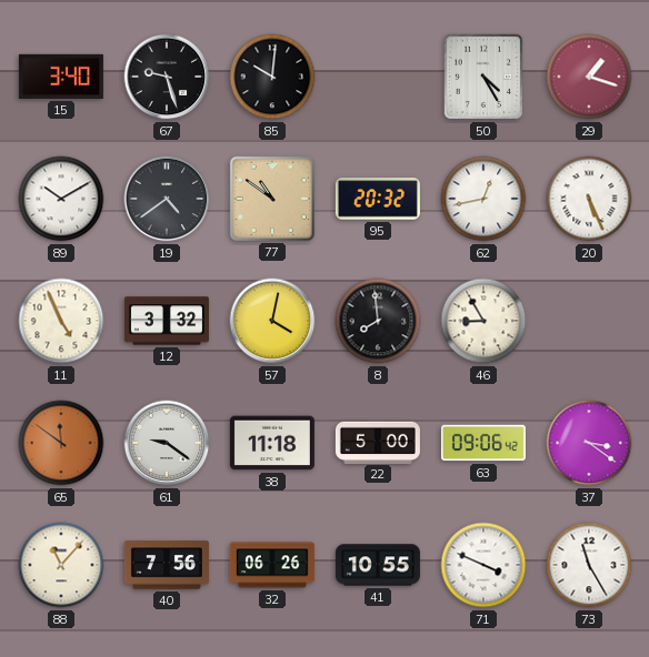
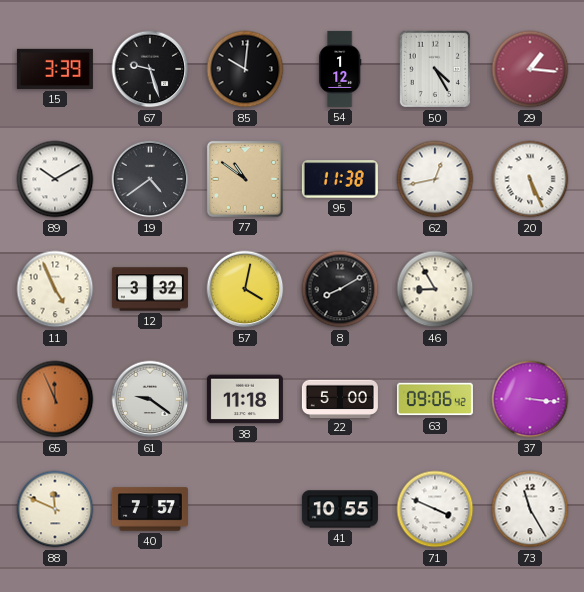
15: 3:40 -> 3:39
54: none -> 1:12
29: 1:18 -> 1:16
95: 20:32 -> 11:38
8: 7:59 -> 8:10
65: 11:51 -> 11:56
37: 3:21 -> 3:16
88: 11:07 -> 11:49
40: 7:56 -> 7:57
32: 06:26 -> none
